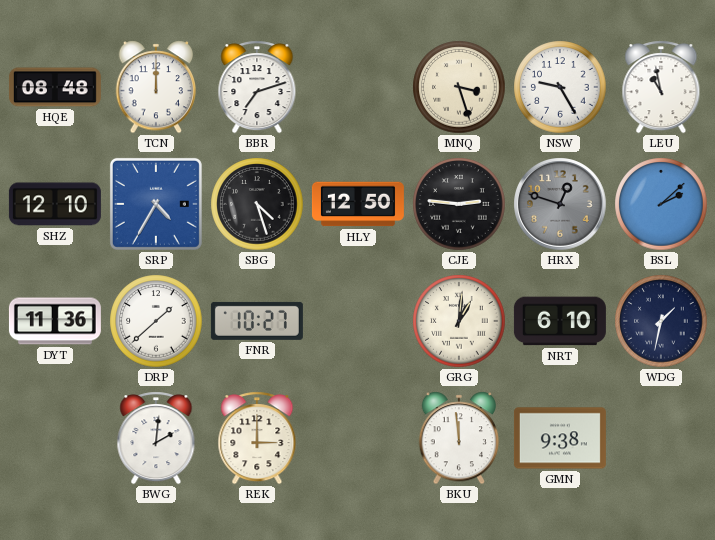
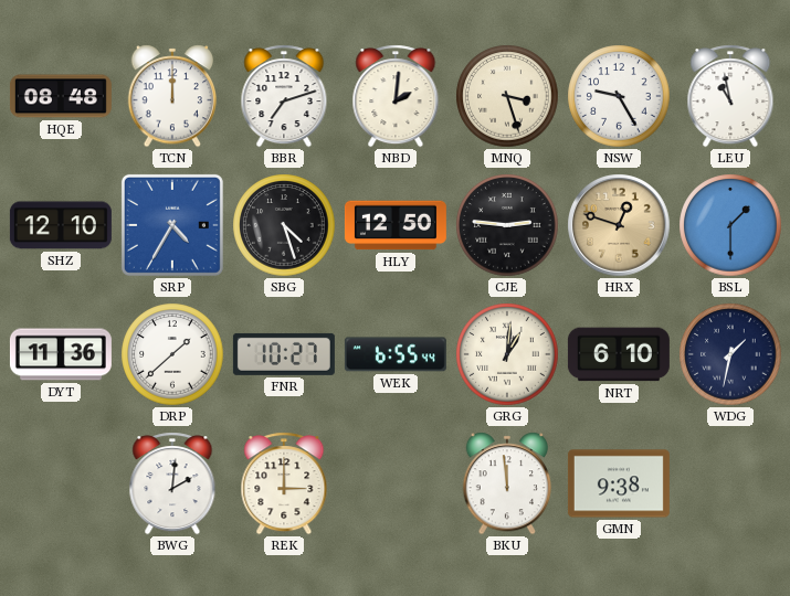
NBD: none -> 2:01
HRX dial: grey -> champagne
BSL: 2:08 -> 1:30
WEK: none -> 6:55
